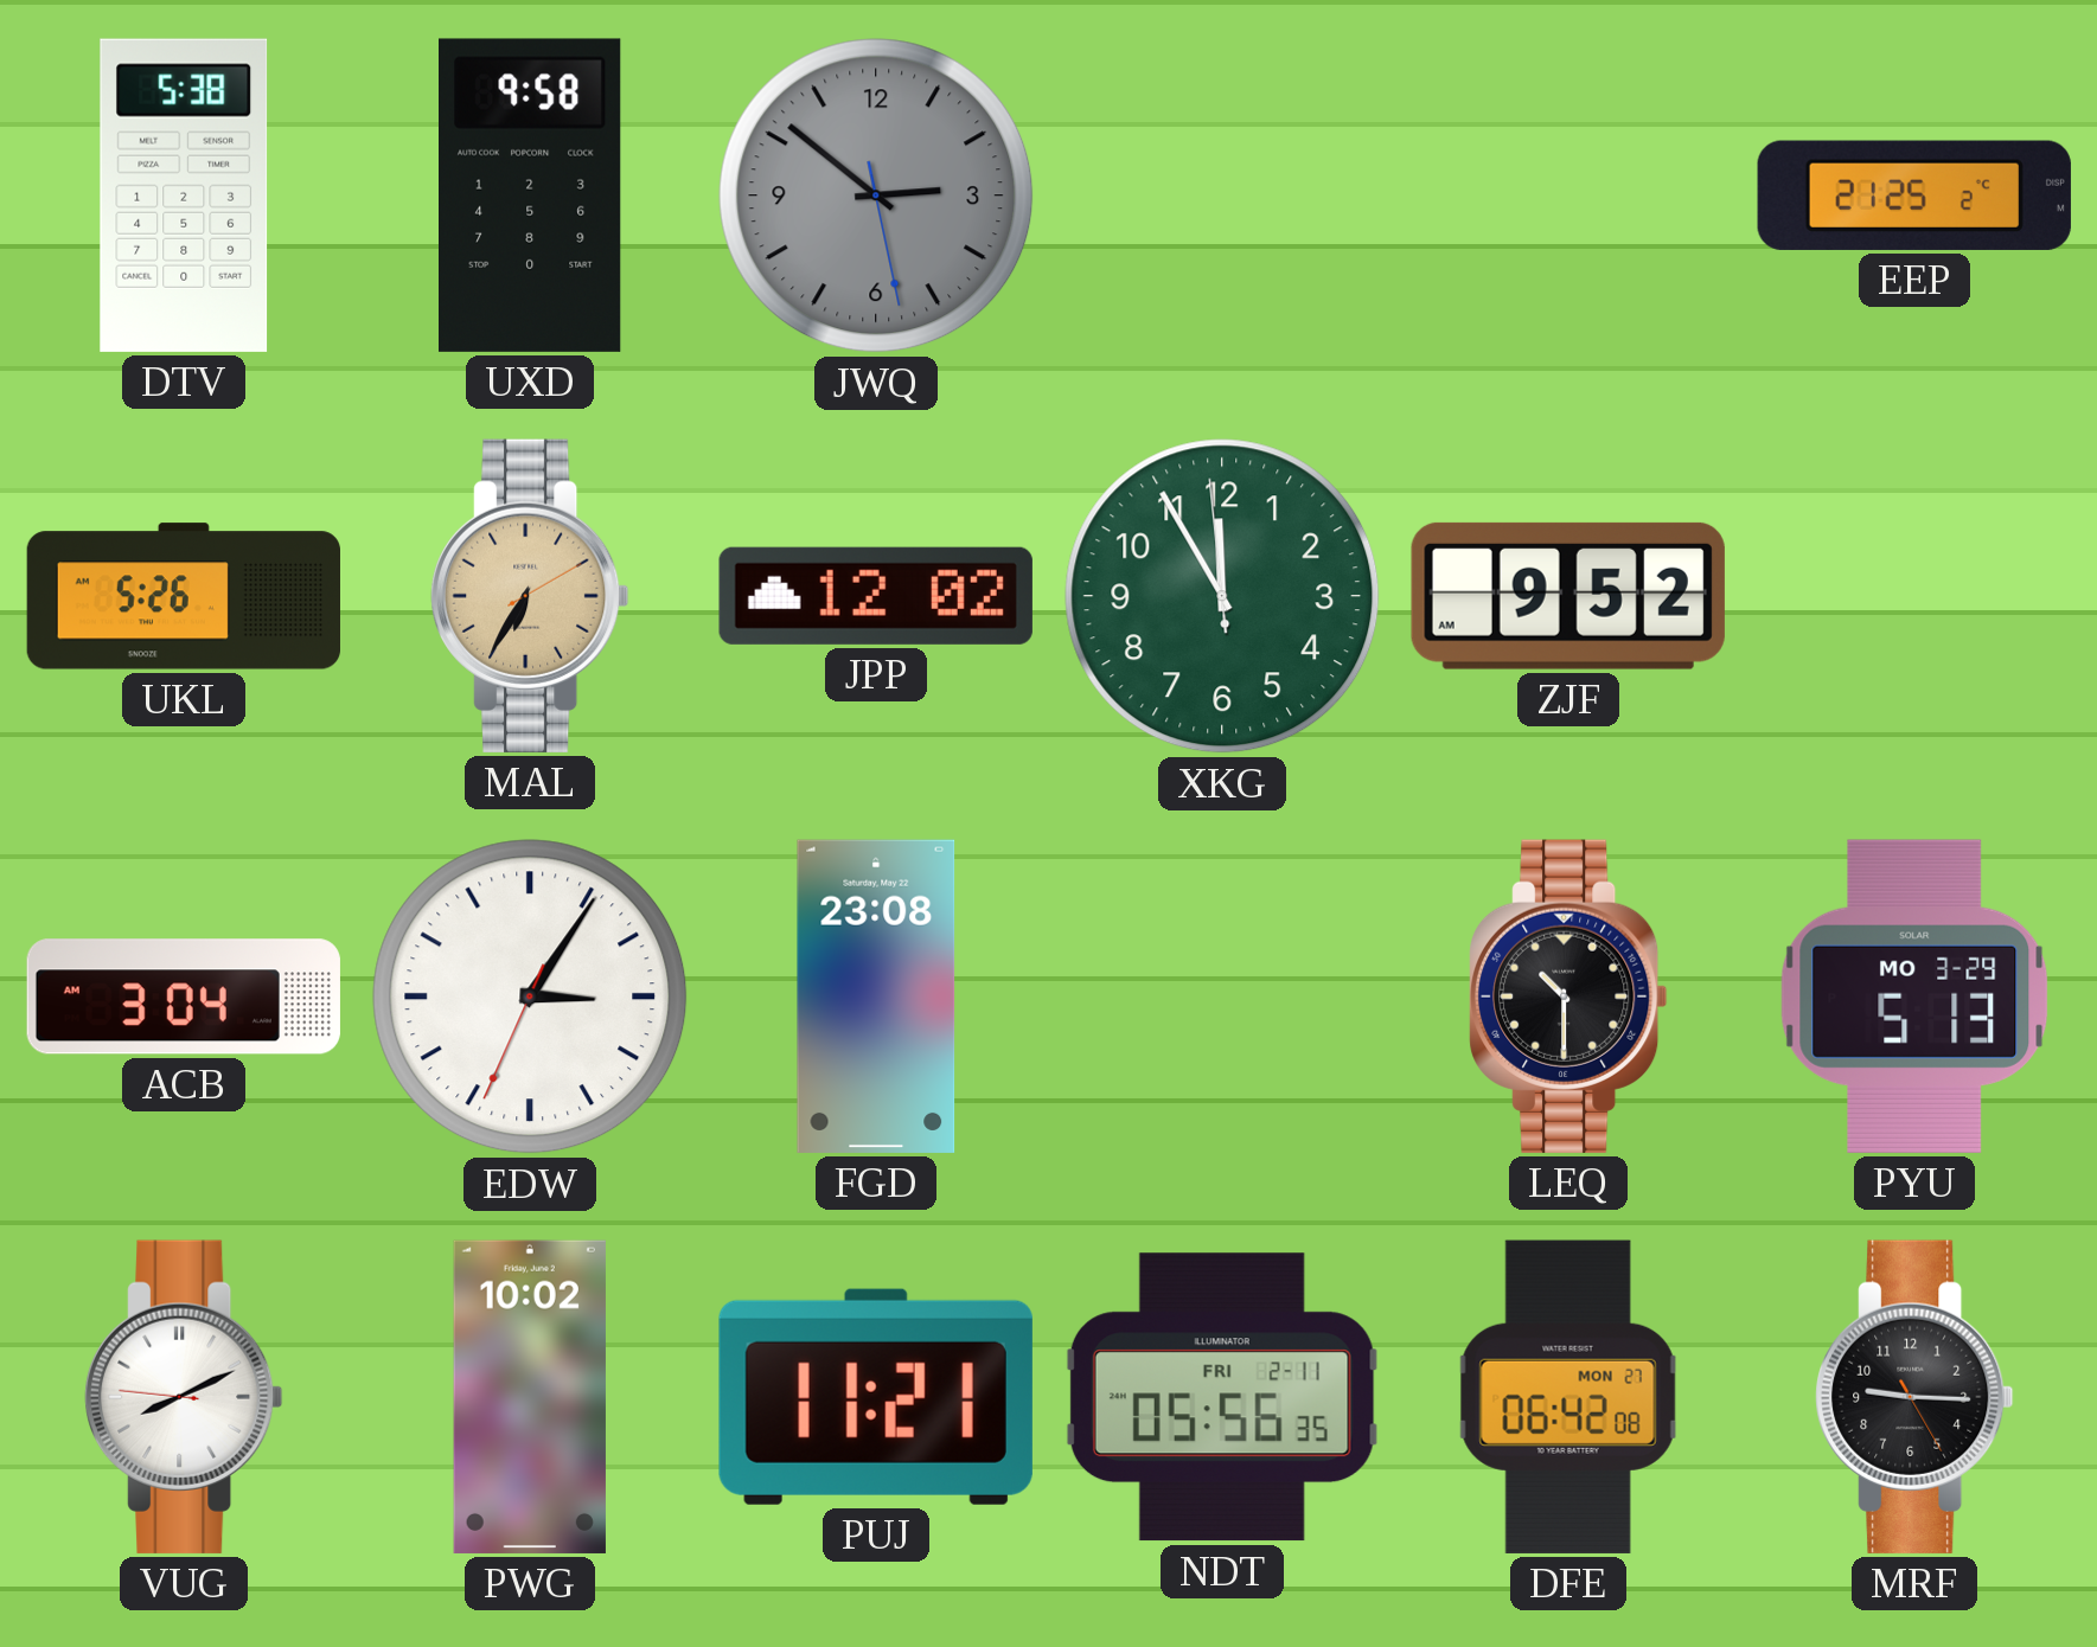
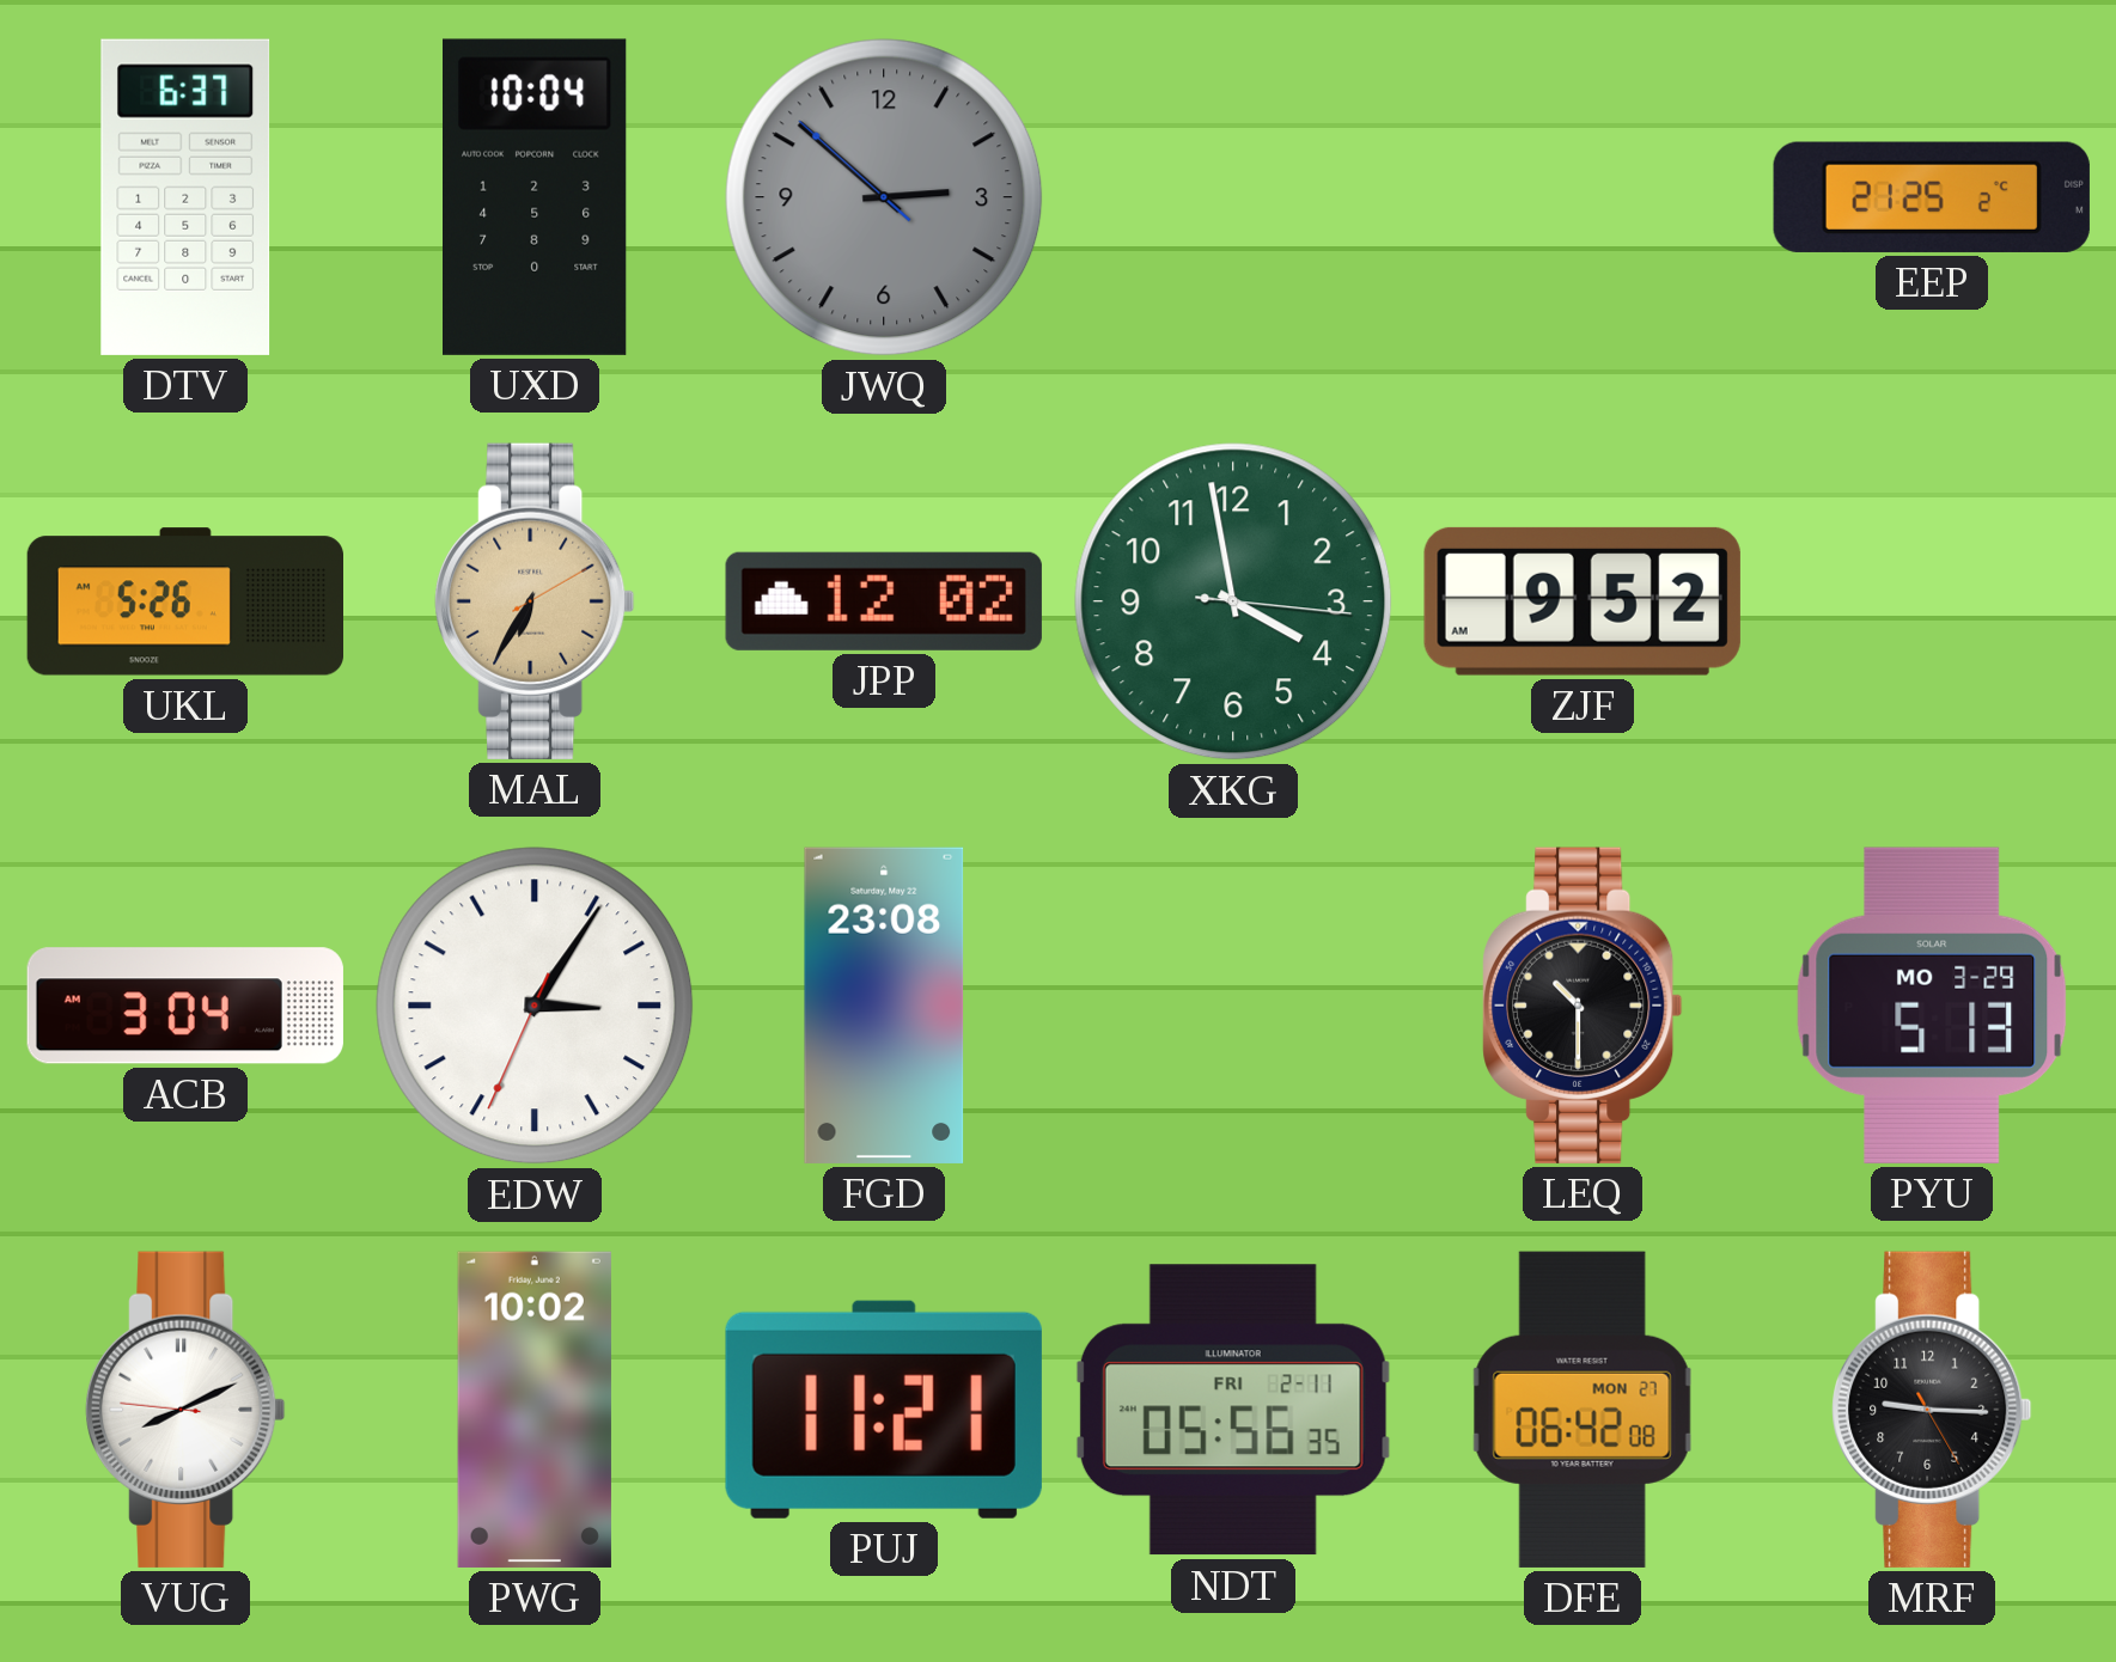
DTV: 5:38 -> 6:37
UXD: 9:58 -> 10:04
JWQ: 2:51:28 -> 2:51:52
XKG: 11:54 -> 3:58
